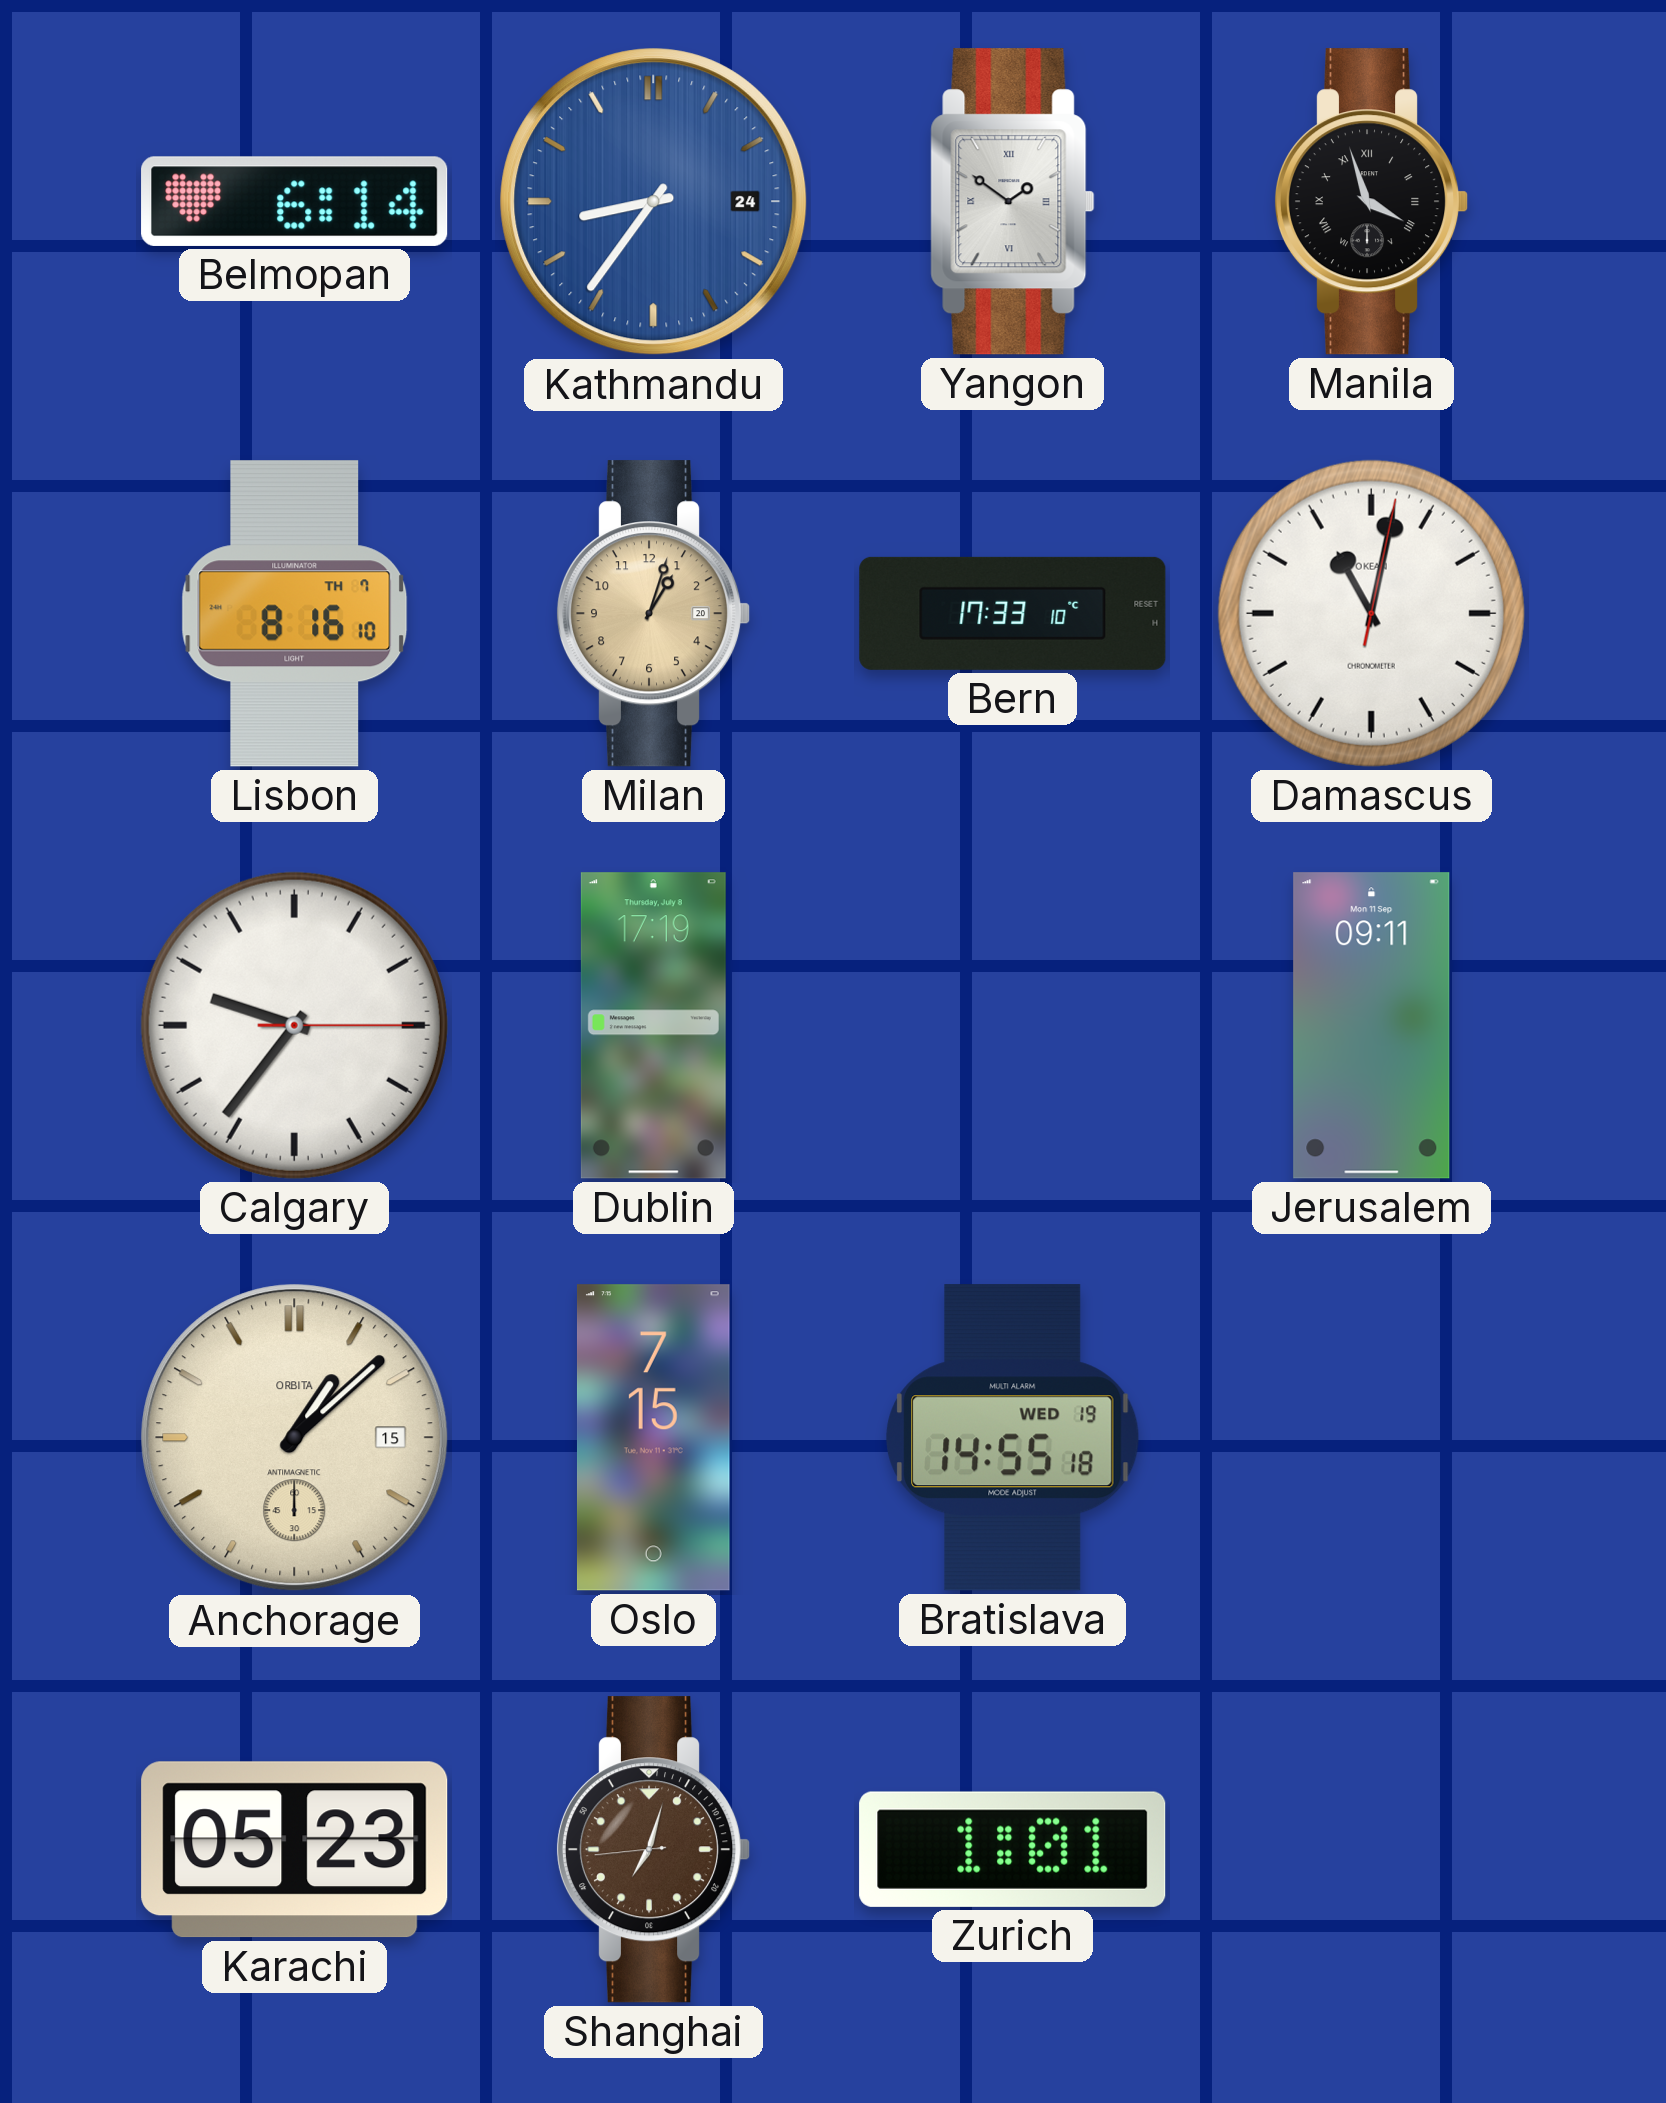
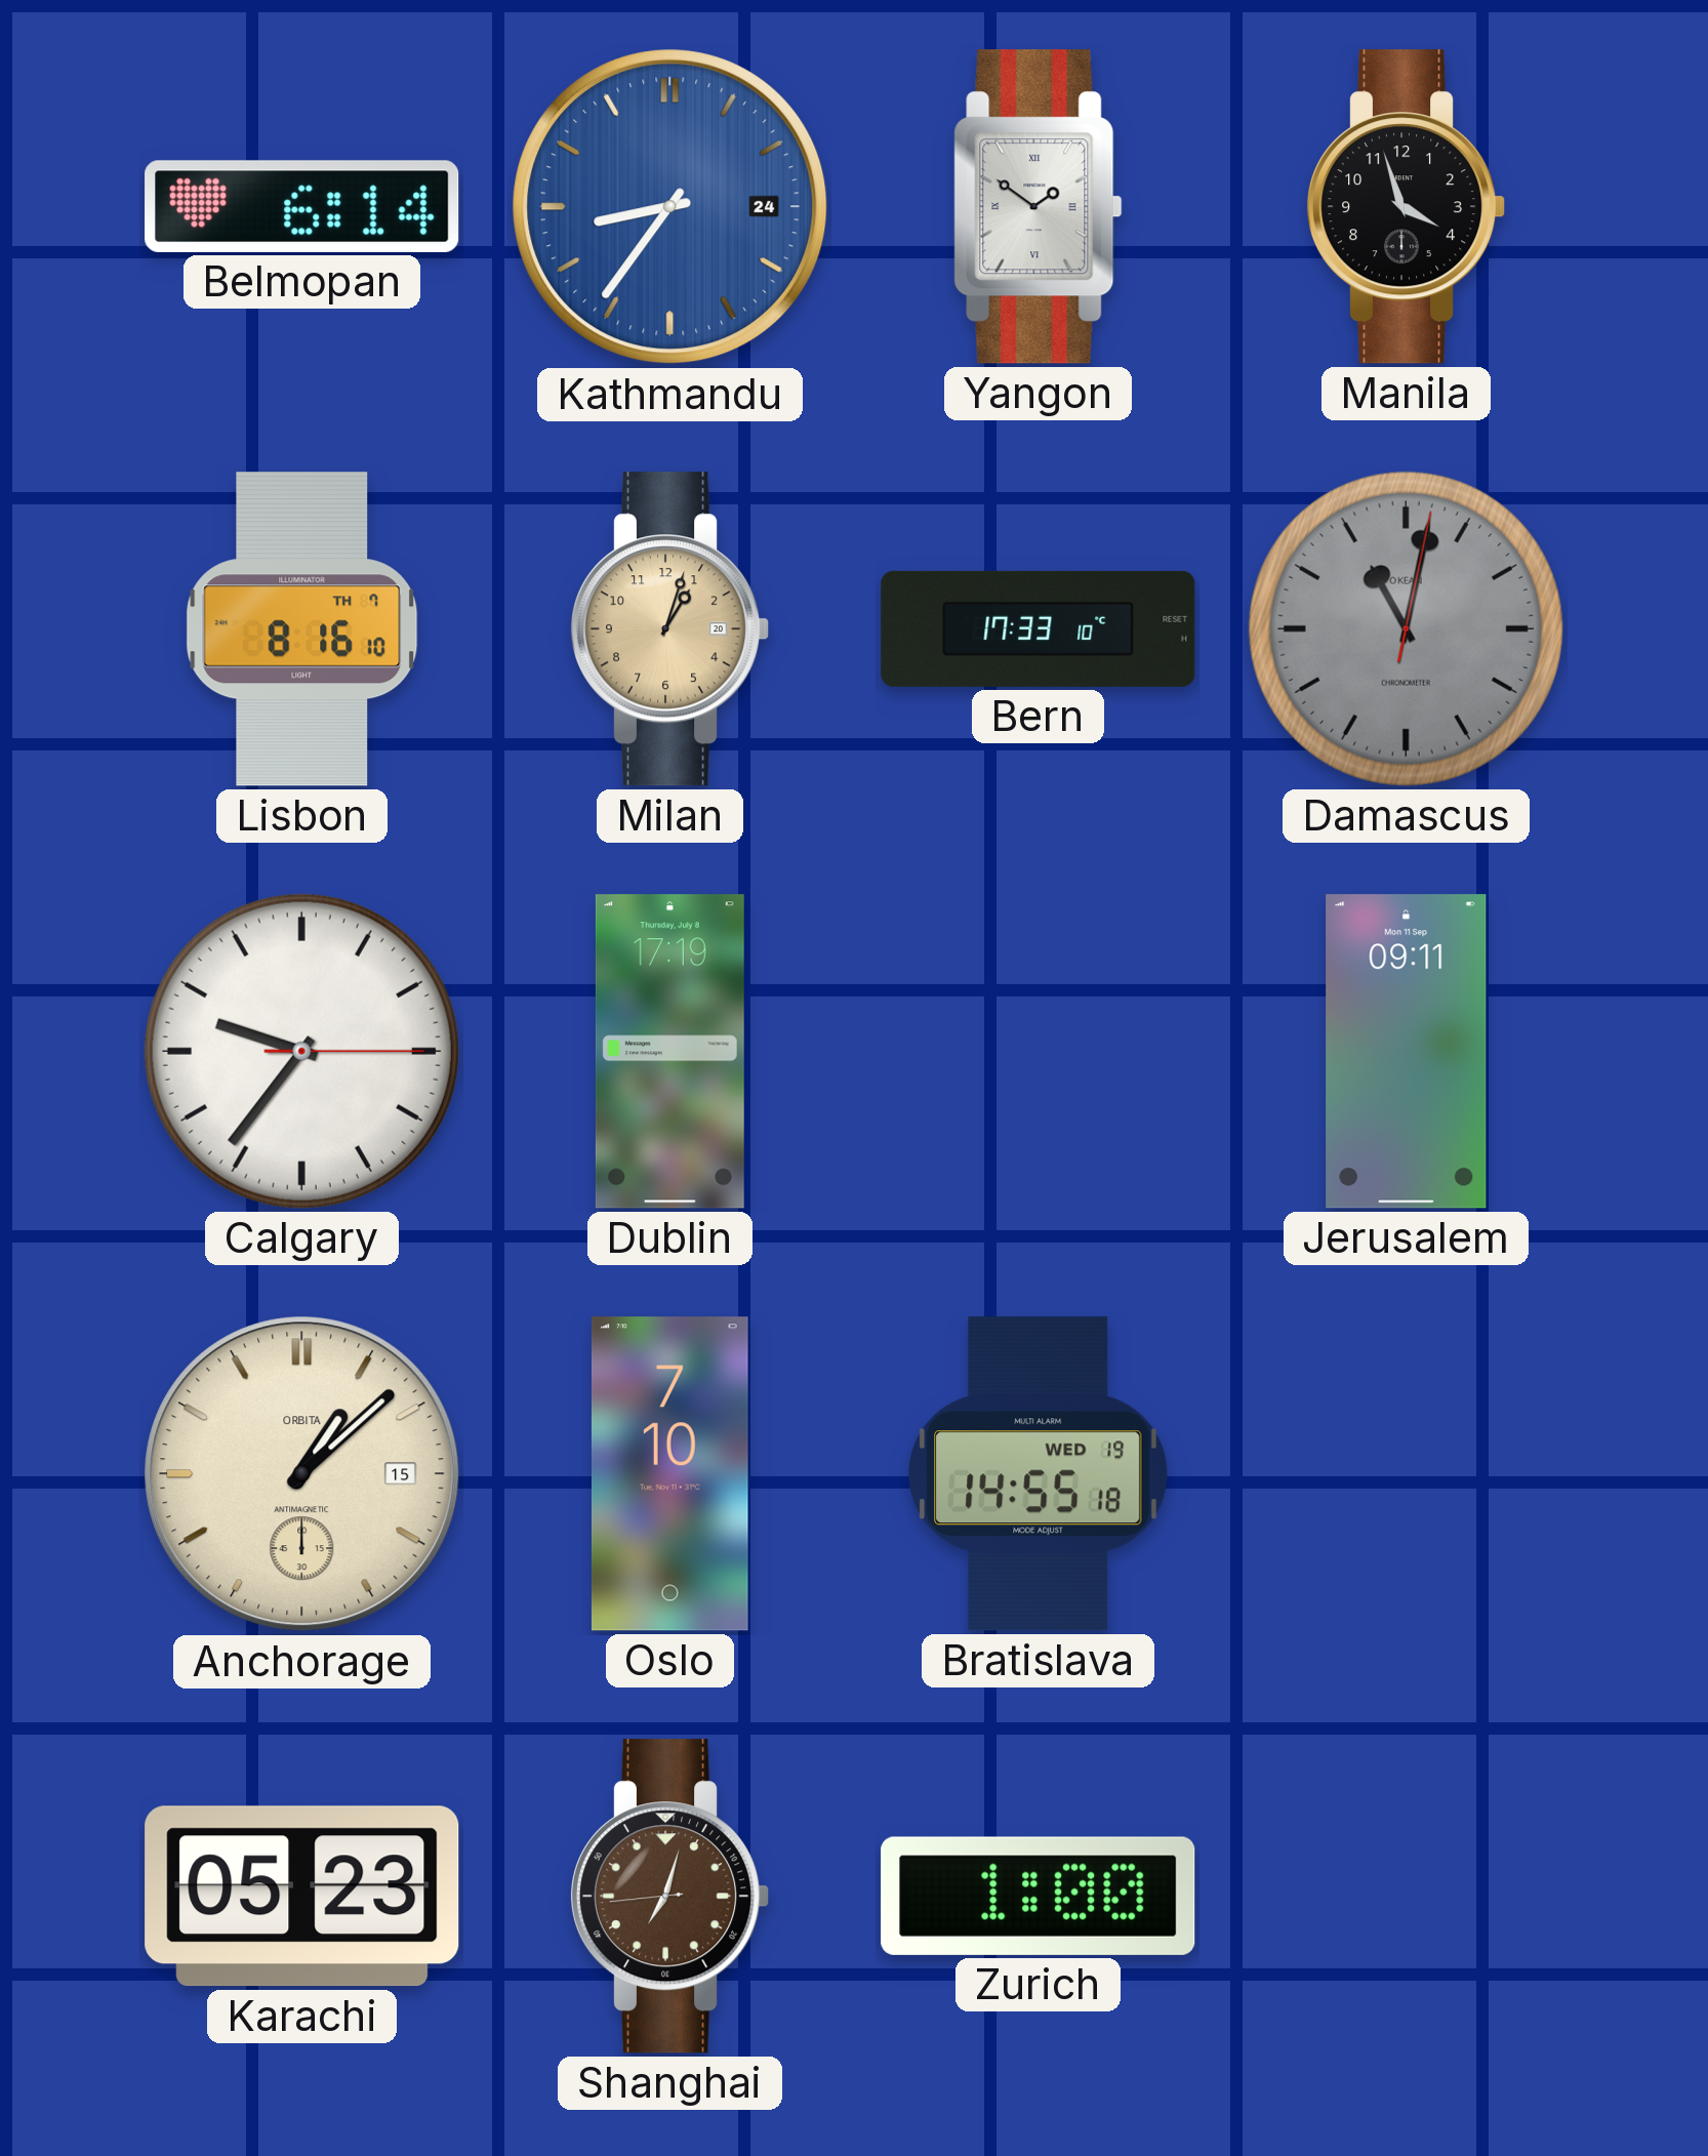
Manila numerals: Roman -> Arabic
Damascus dial: white -> grey
Oslo: 7:15 -> 7:10
Zurich: 1:01 -> 1:00
